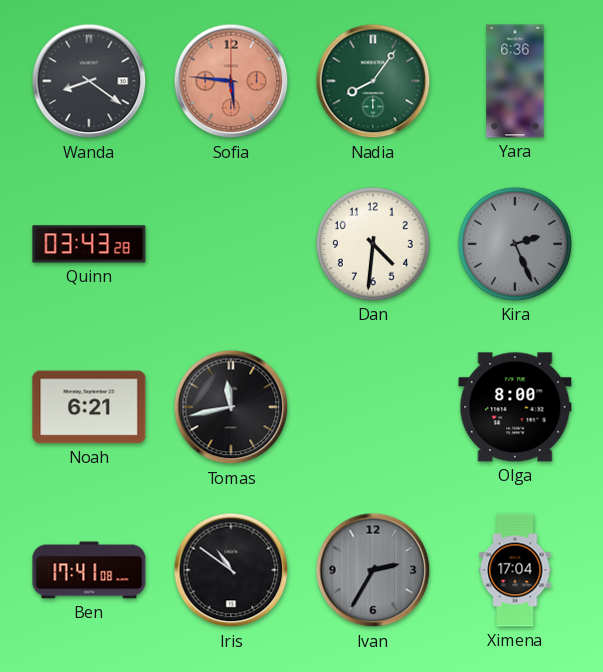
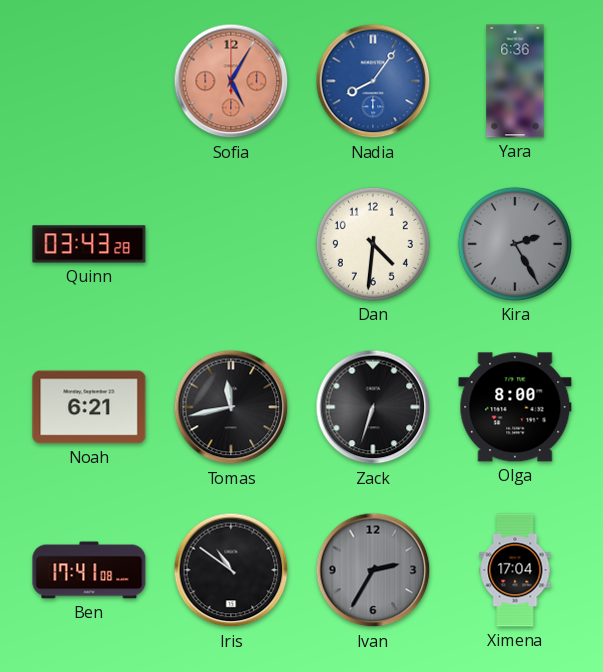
Wanda: 8:21 -> none
Sofia: 5:46 -> 5:05
Nadia dial: green -> blue
Kira: 2:26 -> 2:25
Zack: none -> 6:33
